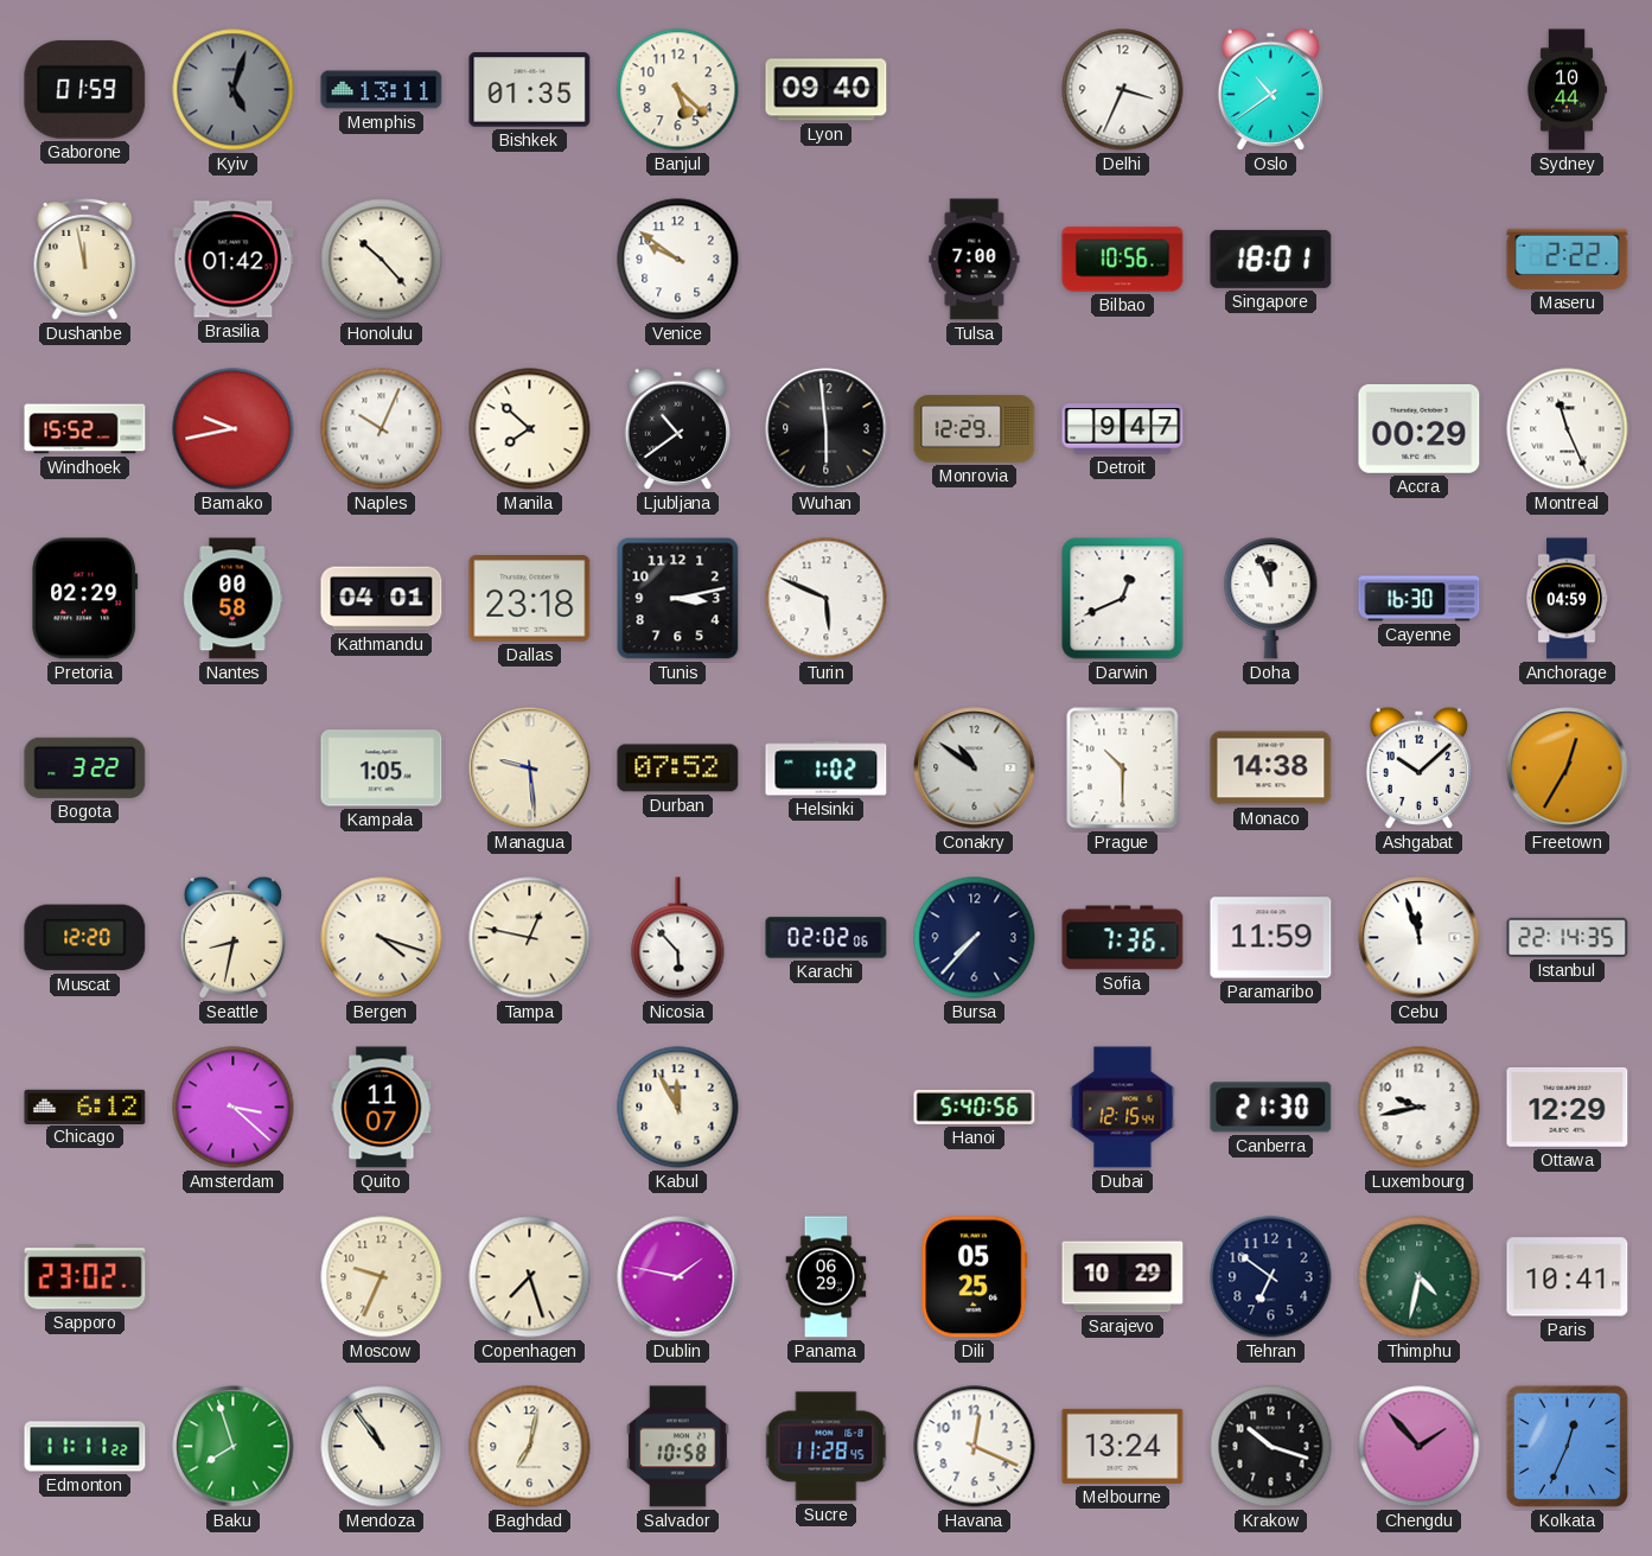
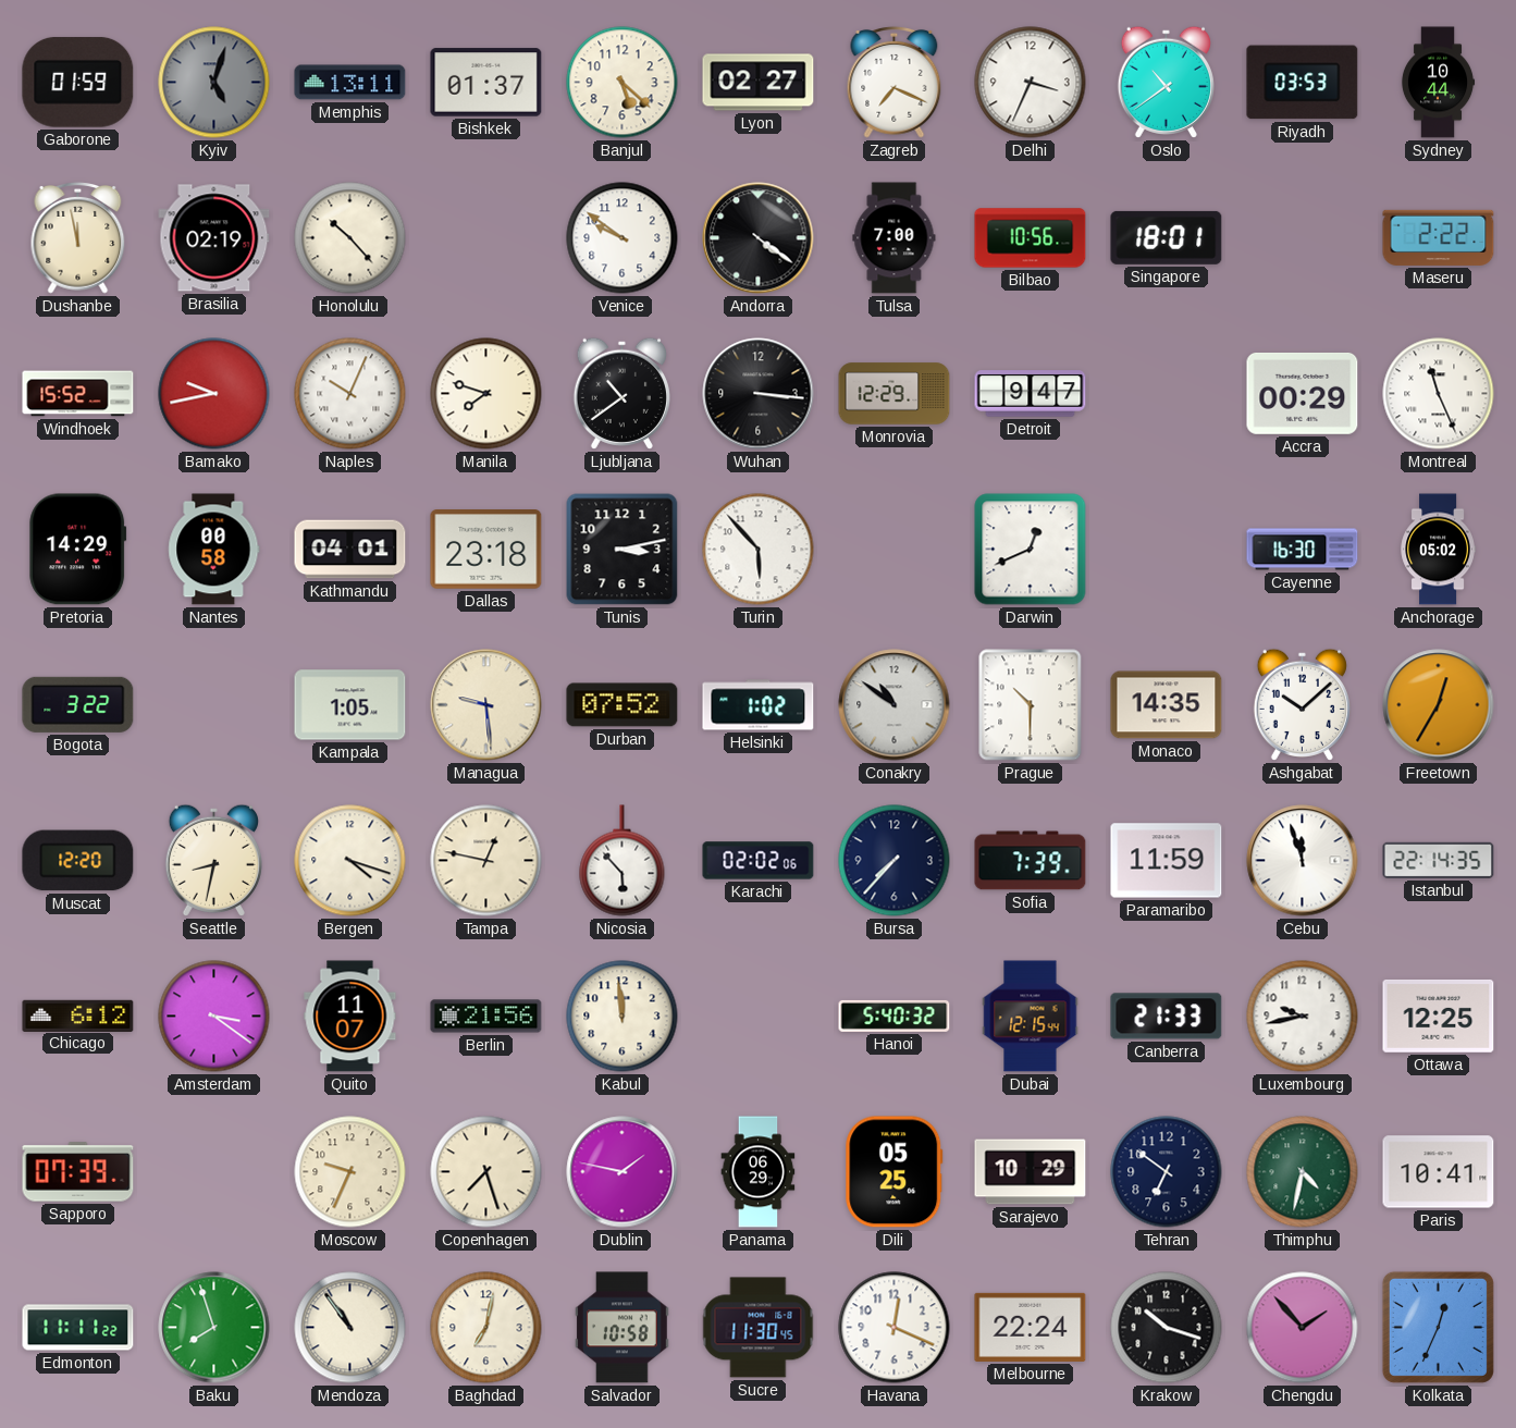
Bishkek: 01:35 -> 01:37
Lyon: 09:40 -> 02:27
Zagreb: none -> 7:19
Riyadh: none -> 03:53
Brasilia: 01:42 -> 02:19
Andorra: none -> 4:21
Manila: 7:52 -> 7:48
Wuhan: 5:59 -> 3:16
Pretoria: 02:29 -> 14:29
Turin: 5:49 -> 5:53
Doha: 11:56 -> none
Anchorage: 04:59 -> 05:02
Monaco: 14:38 -> 14:35
Sofia: 7:36 -> 7:39
Amsterdam: 3:22 -> 3:21
Berlin: none -> 21:56
Kabul: 11:55 -> 11:59
Hanoi: 5:40:56 -> 5:40:32
Canberra: 21:30 -> 21:33
Ottawa: 12:29 -> 12:25
Sapporo: 23:02 -> 07:39
Sucre: 11:28 -> 11:30
Melbourne: 13:24 -> 22:24
